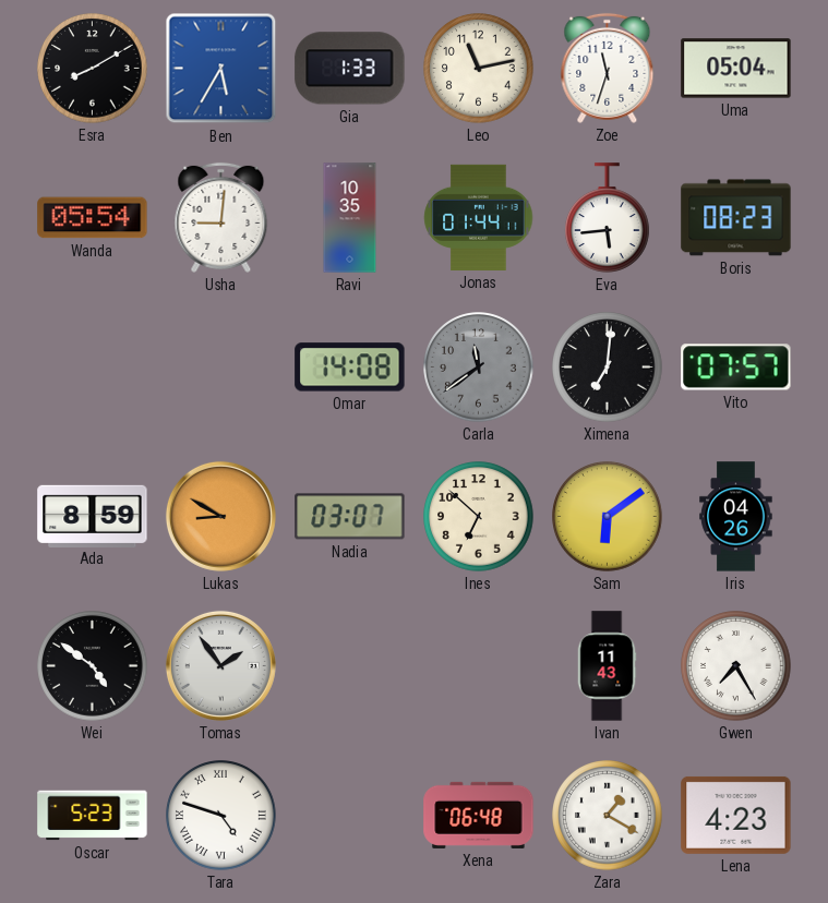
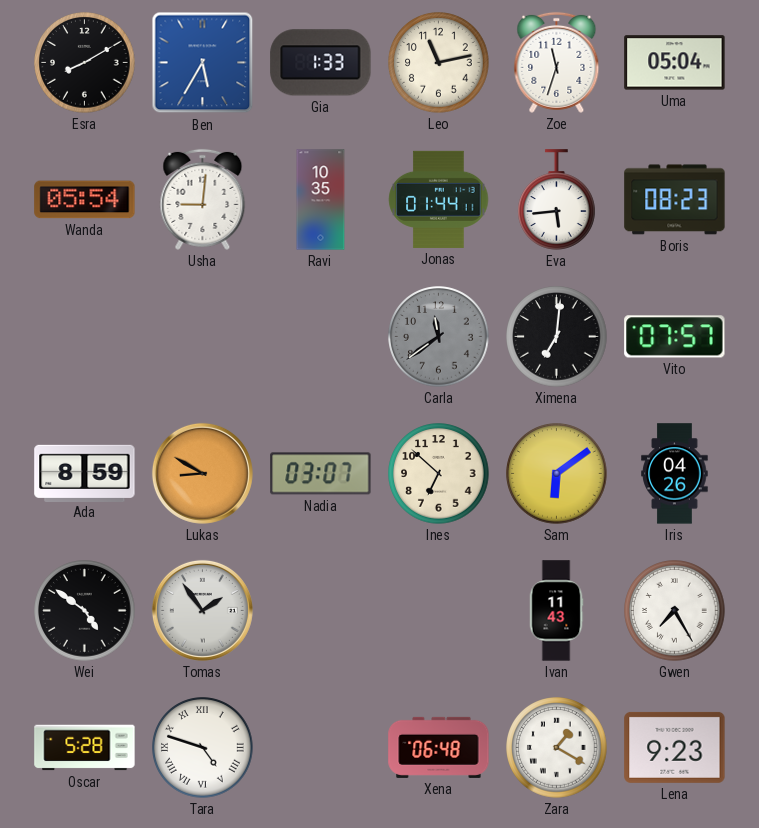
Omar: 14:08 -> none
Oscar: 5:23 -> 5:28
Lena: 4:23 -> 9:23
